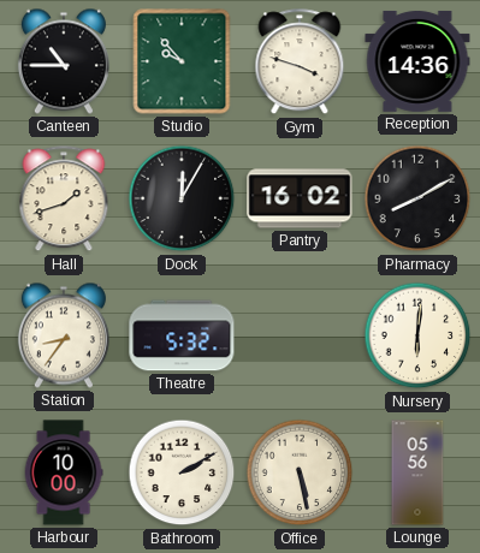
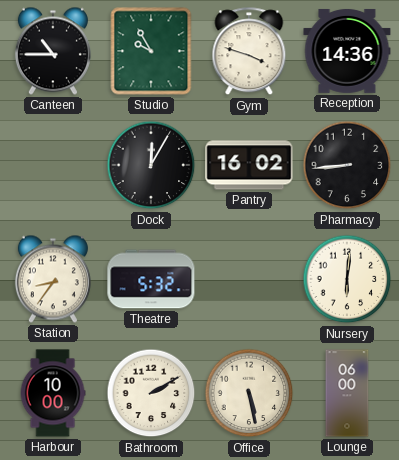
Studio: 9:53 -> 9:55
Hall: 1:42 -> none
Pharmacy: 8:10 -> 8:44
Lounge: 05:56 -> 06:00
